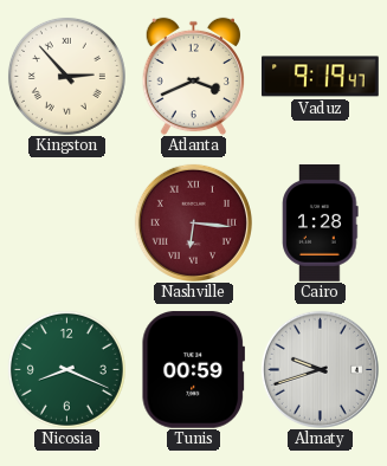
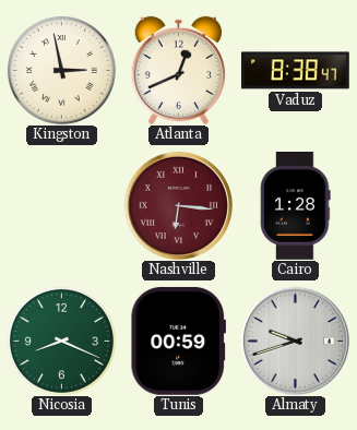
Kingston: 2:53 -> 2:58
Atlanta: 3:41 -> 12:41
Vaduz: 9:19 -> 8:38
